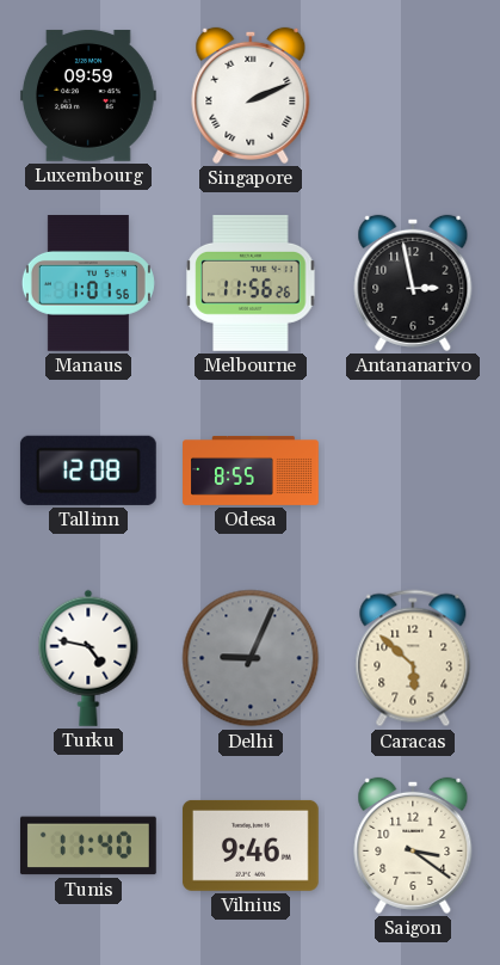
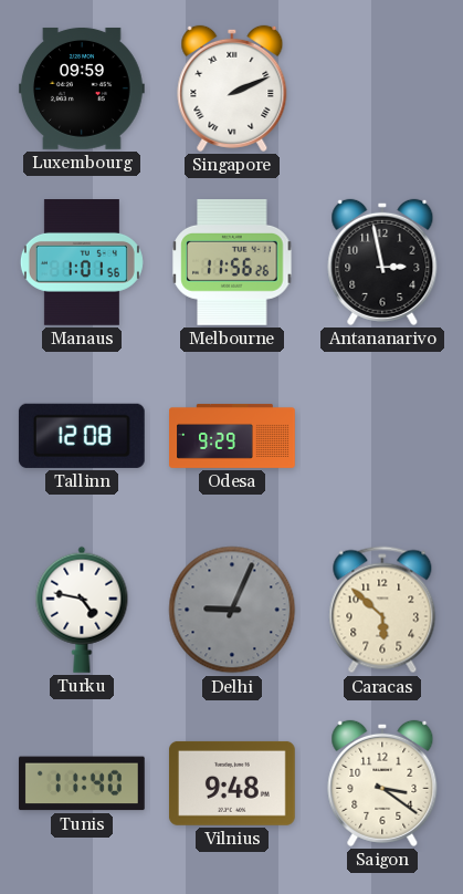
Odesa: 8:55 -> 9:29
Vilnius: 9:46 -> 9:48
